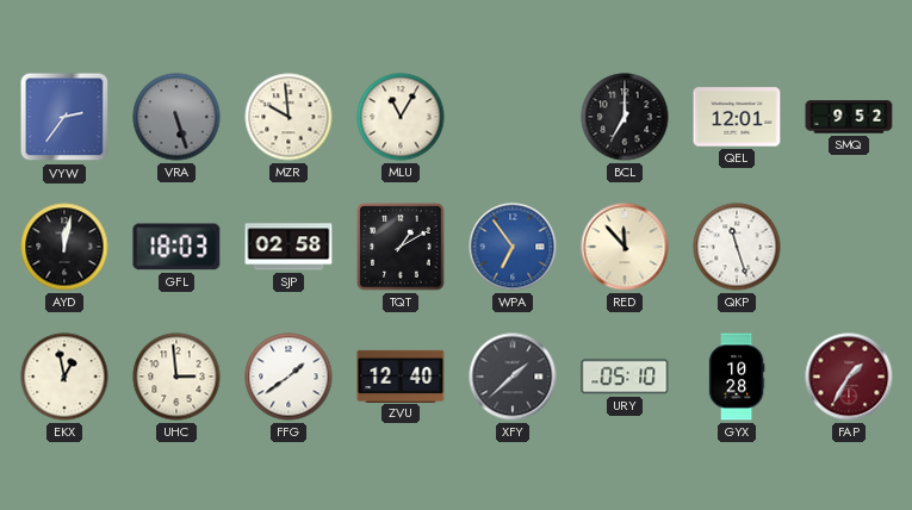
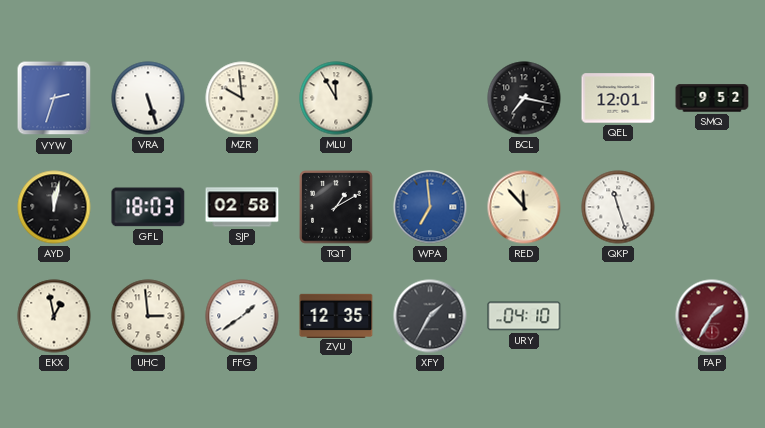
VYW: 2:36 -> 2:33
VRA dial: grey -> white
MLU: 11:05 -> 11:55
BCL: 7:00 -> 7:17
WPA: 6:54 -> 6:59
ZVU: 12:40 -> 12:35
XFY: 1:38 -> 1:35
URY: 05:10 -> 04:10
GYX: 10:28 -> none
